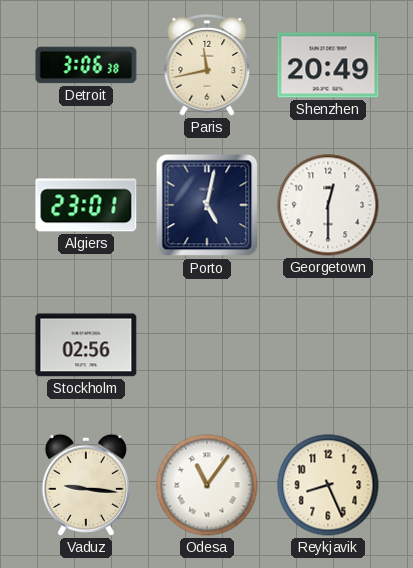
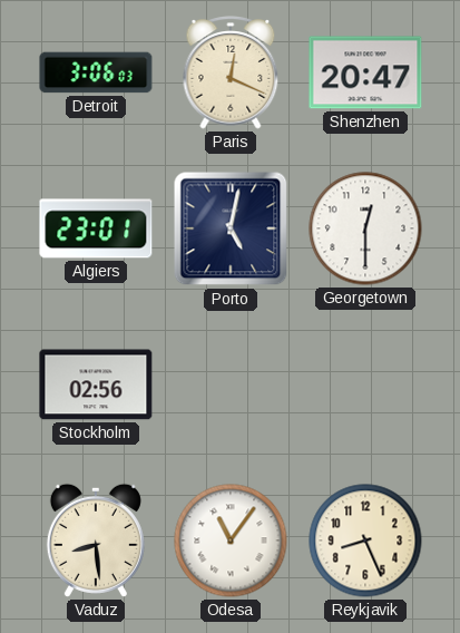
Detroit: 3:06:38 -> 3:06:03
Paris: 11:43 -> 12:19
Shenzhen: 20:49 -> 20:47
Vaduz: 9:16 -> 8:29
